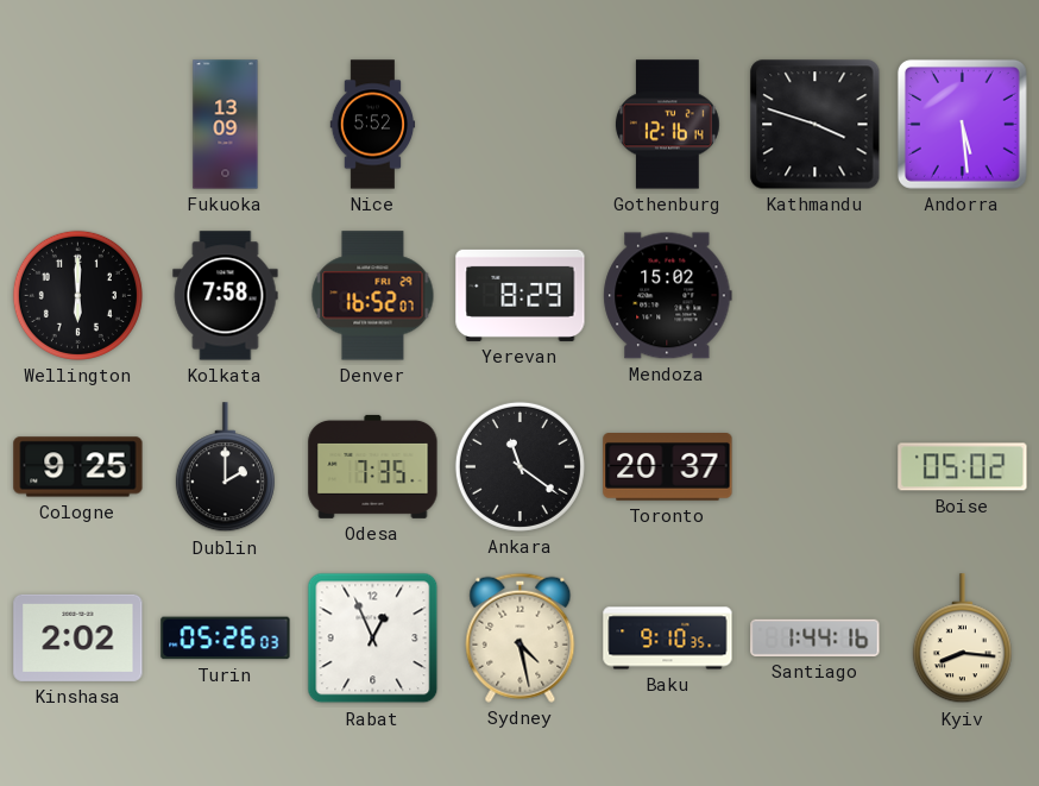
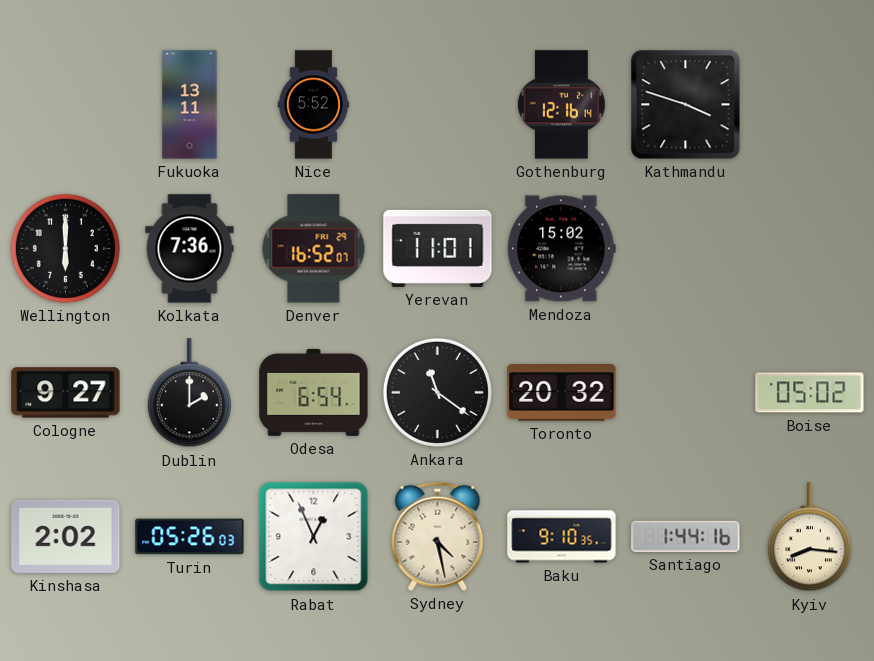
Fukuoka: 13:09 -> 13:11
Andorra: 5:29 -> none
Kolkata: 7:58 -> 7:36
Yerevan: 8:29 -> 11:01
Cologne: 9:25 -> 9:27
Odesa: 7:35 -> 6:54
Toronto: 20:37 -> 20:32
